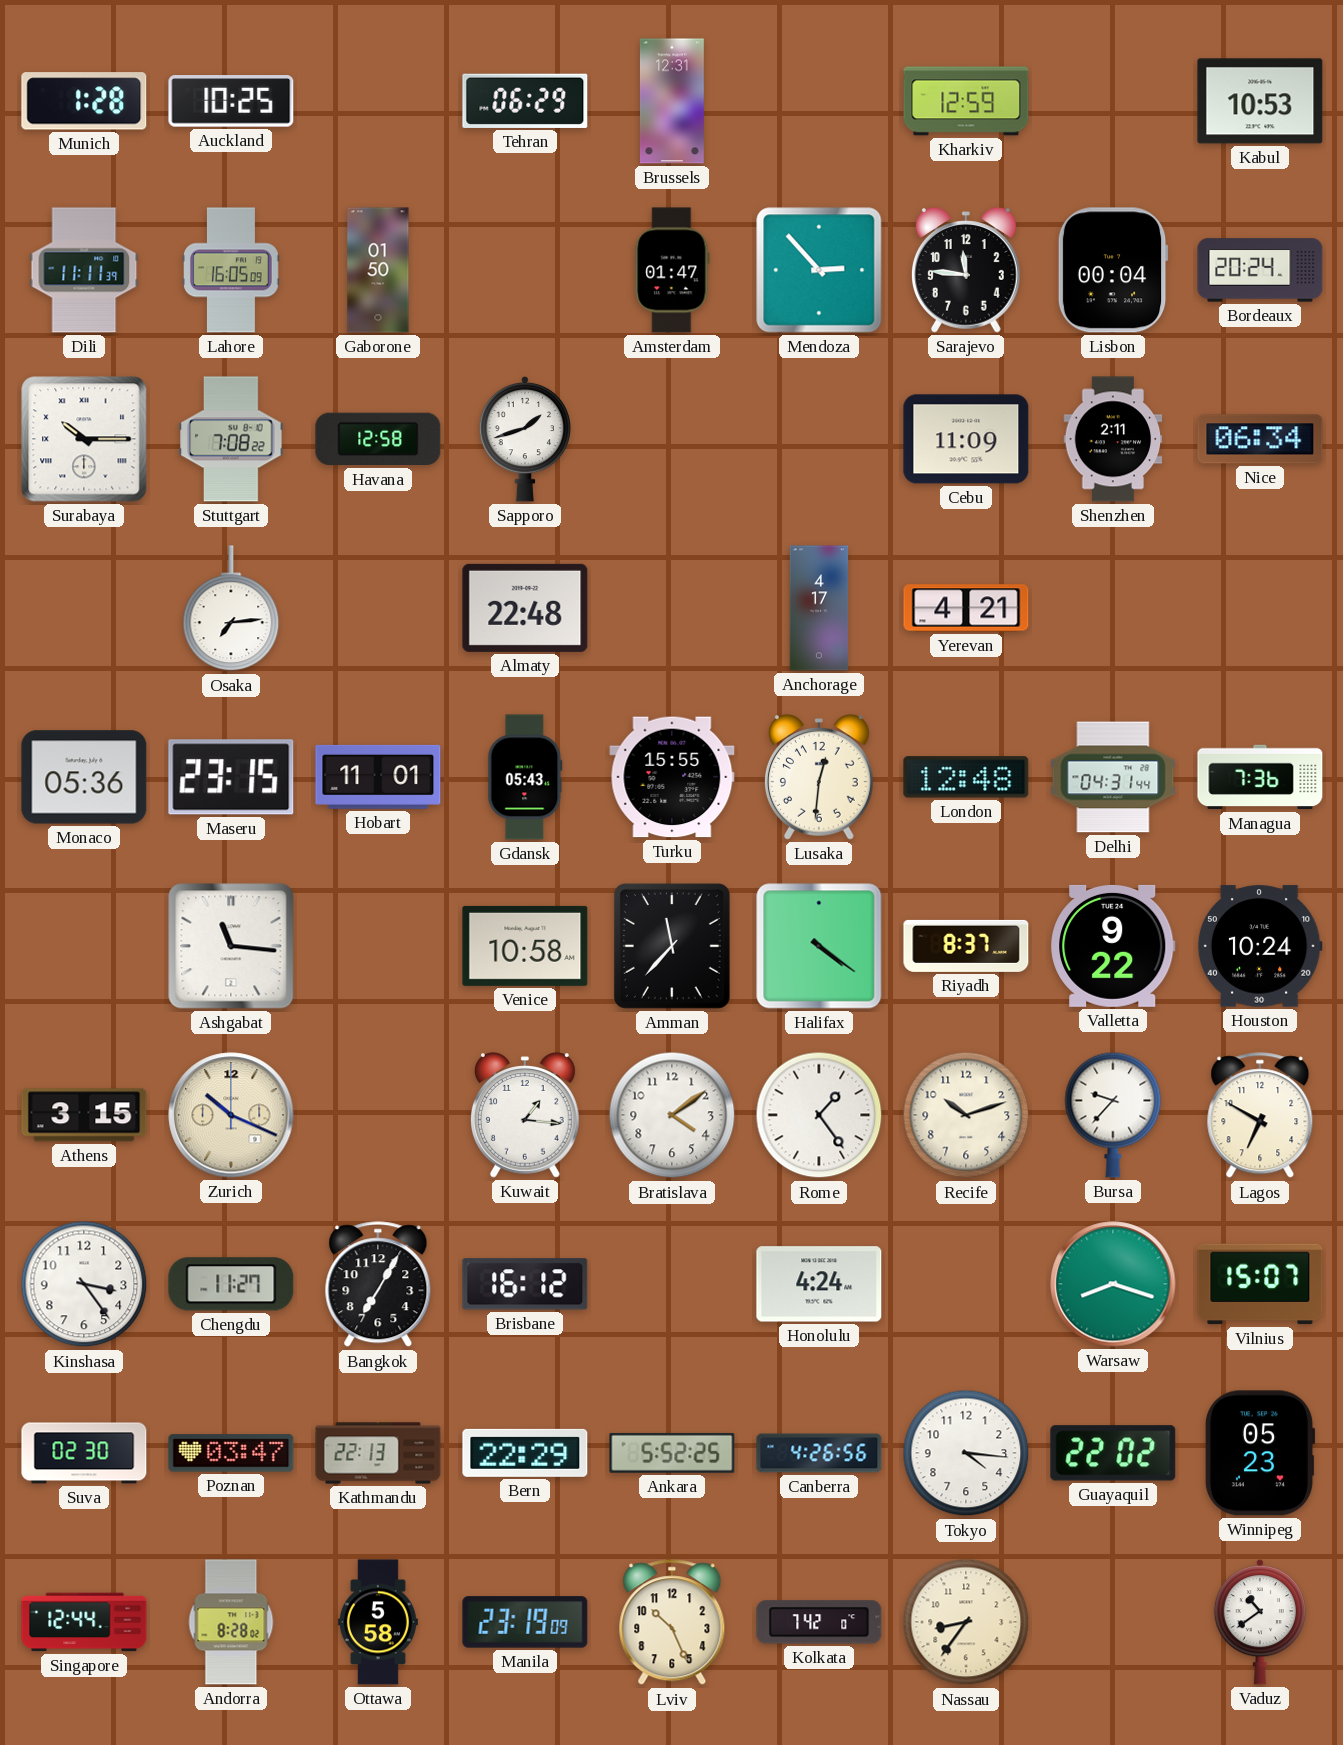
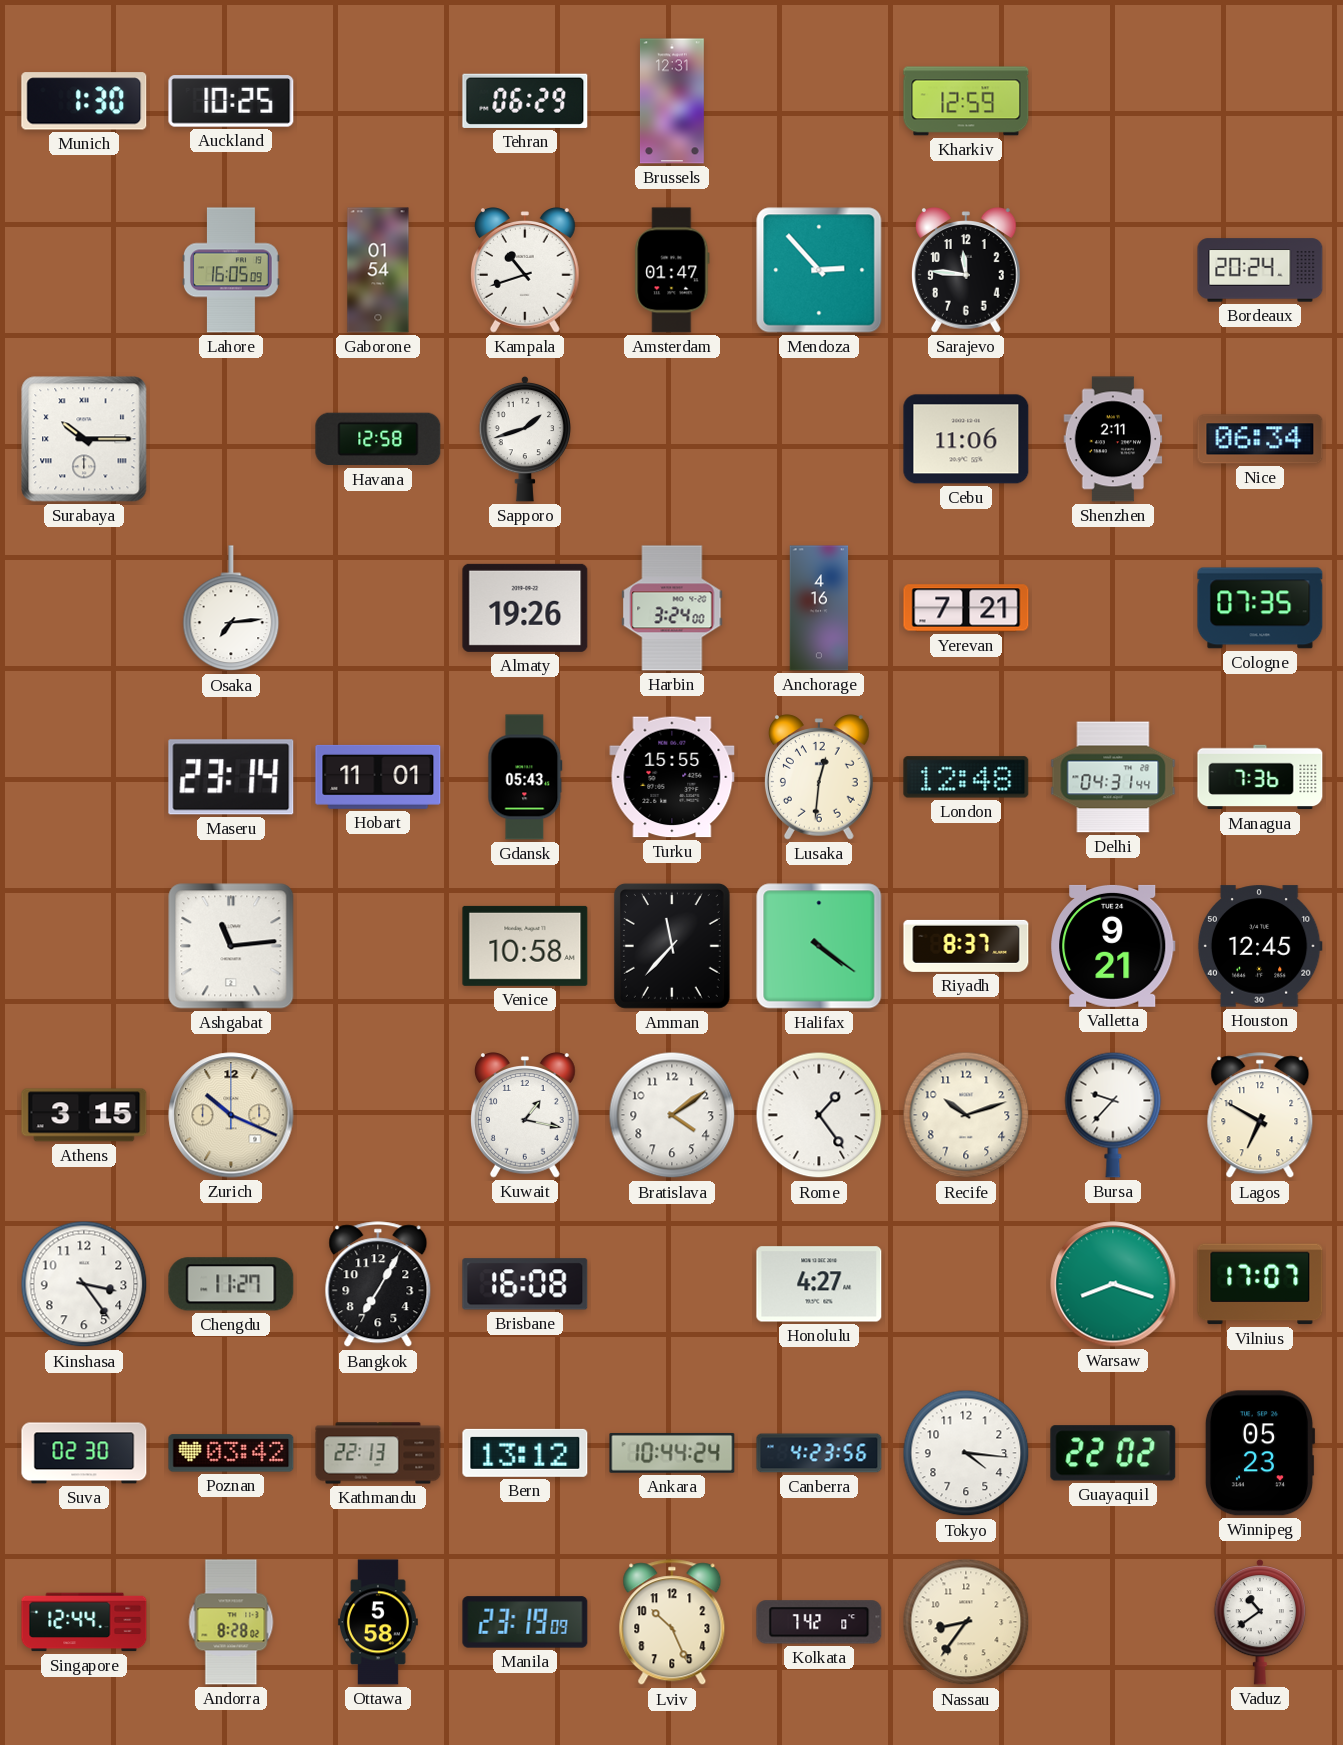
Munich: 1:28 -> 1:30
Kabul: 10:53 -> none
Dili: 11:11 -> none
Gaborone: 01:50 -> 01:54
Kampala: none -> 10:42
Lisbon: 00:04 -> none
Stuttgart: 7:08 -> none
Cebu: 11:09 -> 11:06
Almaty: 22:48 -> 19:26
Harbin: none -> 3:24
Anchorage: 4:17 -> 4:16
Yerevan: 4:21 -> 7:21
Cologne: none -> 07:35
Monaco: 05:36 -> none
Maseru: 23:15 -> 23:14
Ashgabat: 11:16 -> 11:14
Valletta: 9:22 -> 9:21
Houston: 10:24 -> 12:45
Kuwait: 1:16 -> 1:17
Brisbane: 16:12 -> 16:08
Honolulu: 4:24 -> 4:27
Vilnius: 15:07 -> 17:07
Poznan: 03:47 -> 03:42
Bern: 22:29 -> 13:12
Ankara: 5:52 -> 10:44
Canberra: 4:26 -> 4:23
